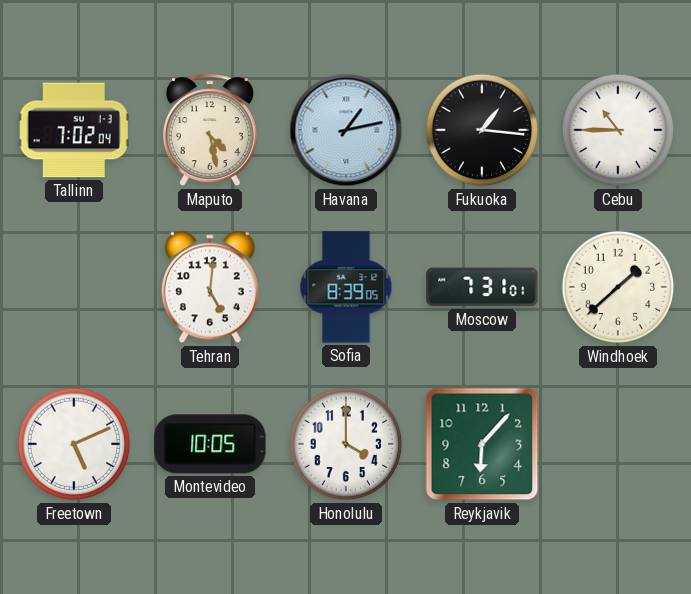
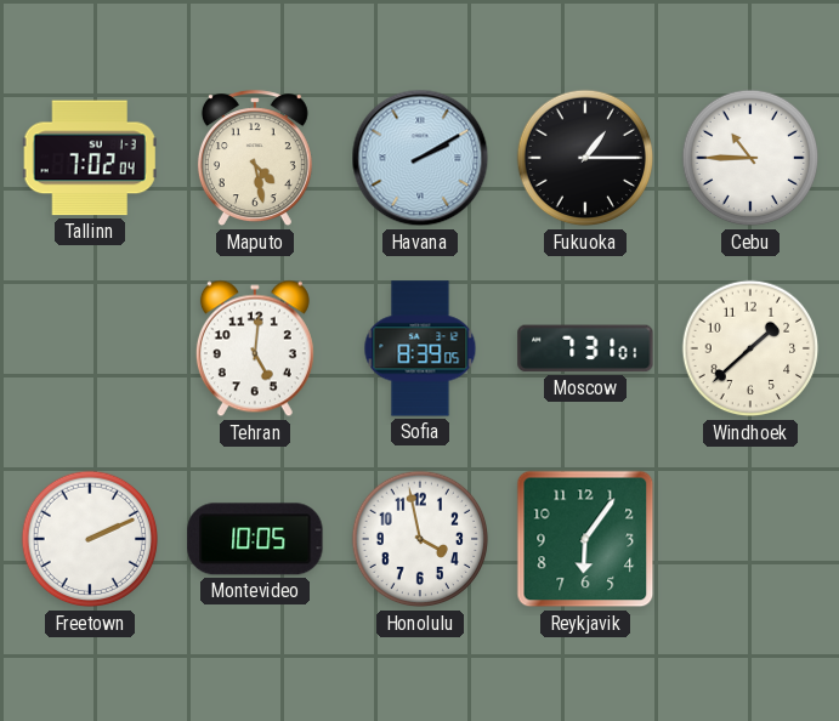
Havana: 1:13 -> 2:10
Fukuoka: 1:16 -> 1:15
Freetown: 5:11 -> 2:11
Honolulu: 4:00 -> 3:58
Reykjavik: 6:07 -> 6:06
